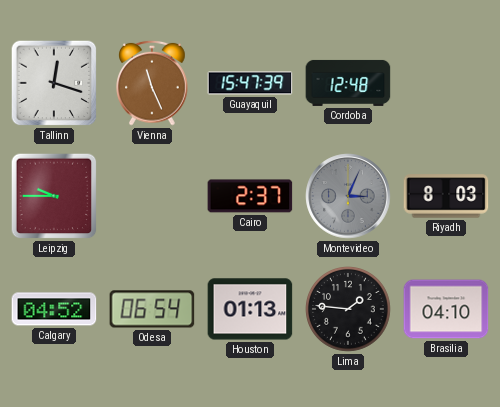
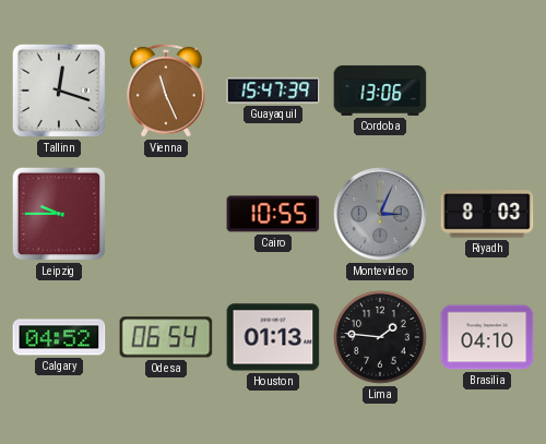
Cordoba: 12:48 -> 13:06
Cairo: 2:37 -> 10:55
